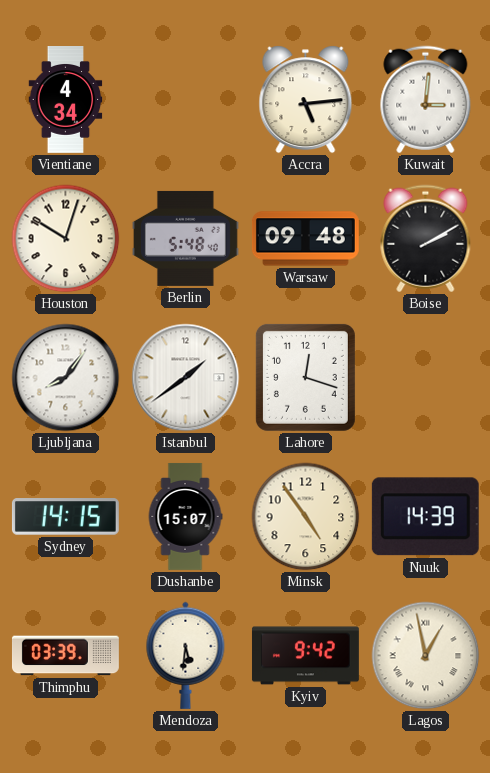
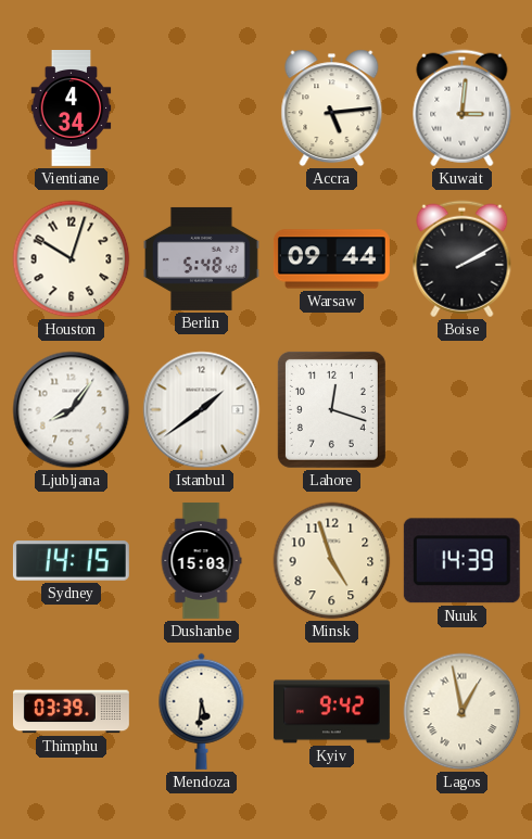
Warsaw: 09:48 -> 09:44
Dushanbe: 15:07 -> 15:03
Minsk: 4:54 -> 4:57
